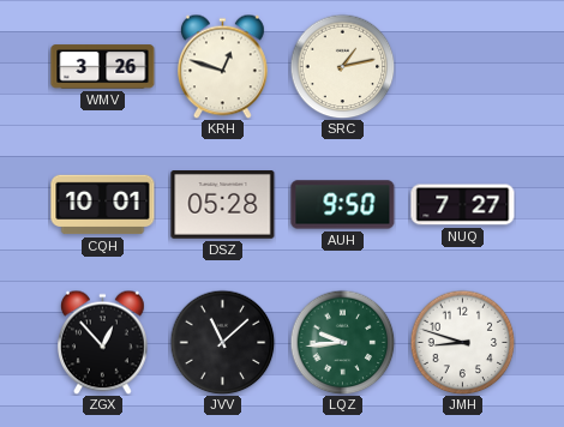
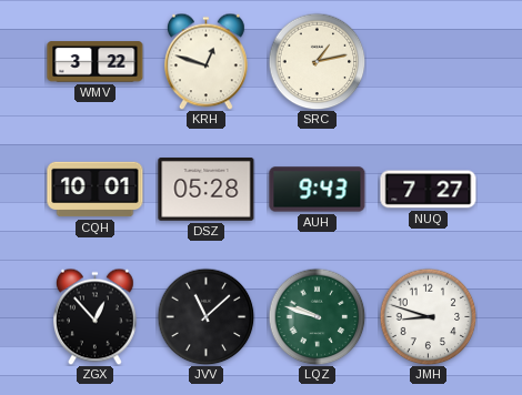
WMV: 3:26 -> 3:22
AUH: 9:50 -> 9:43
LQZ: 9:44 -> 9:48
